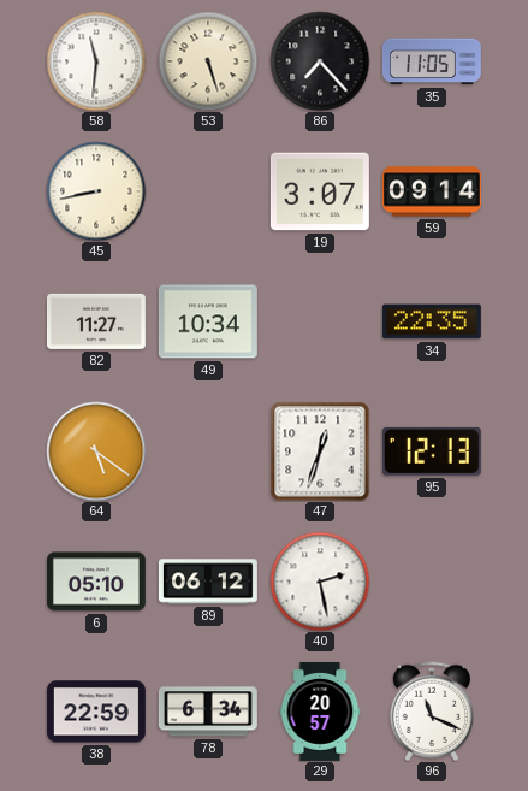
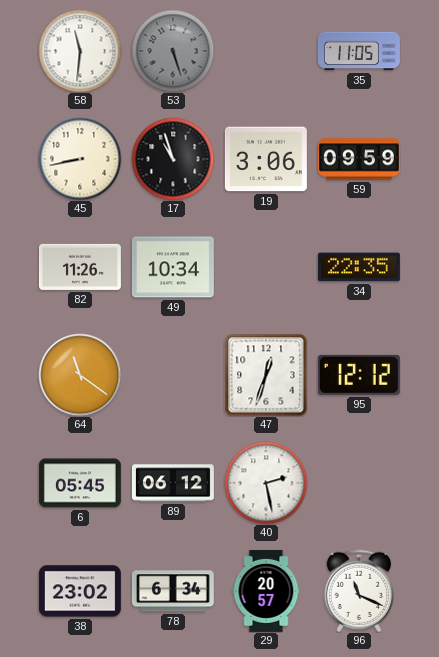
53 dial: cream -> grey
86: 7:23 -> none
17: none -> 10:57
19: 3:07 -> 3:06
59: 09:14 -> 09:59
82: 11:27 -> 11:26
64: 5:21 -> 11:21
95: 12:13 -> 12:12
6: 05:10 -> 05:45
38: 22:59 -> 23:02
